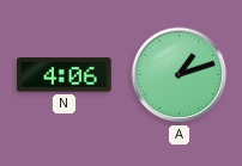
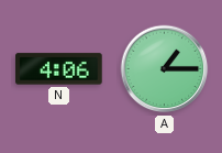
A: 1:12 -> 1:15
